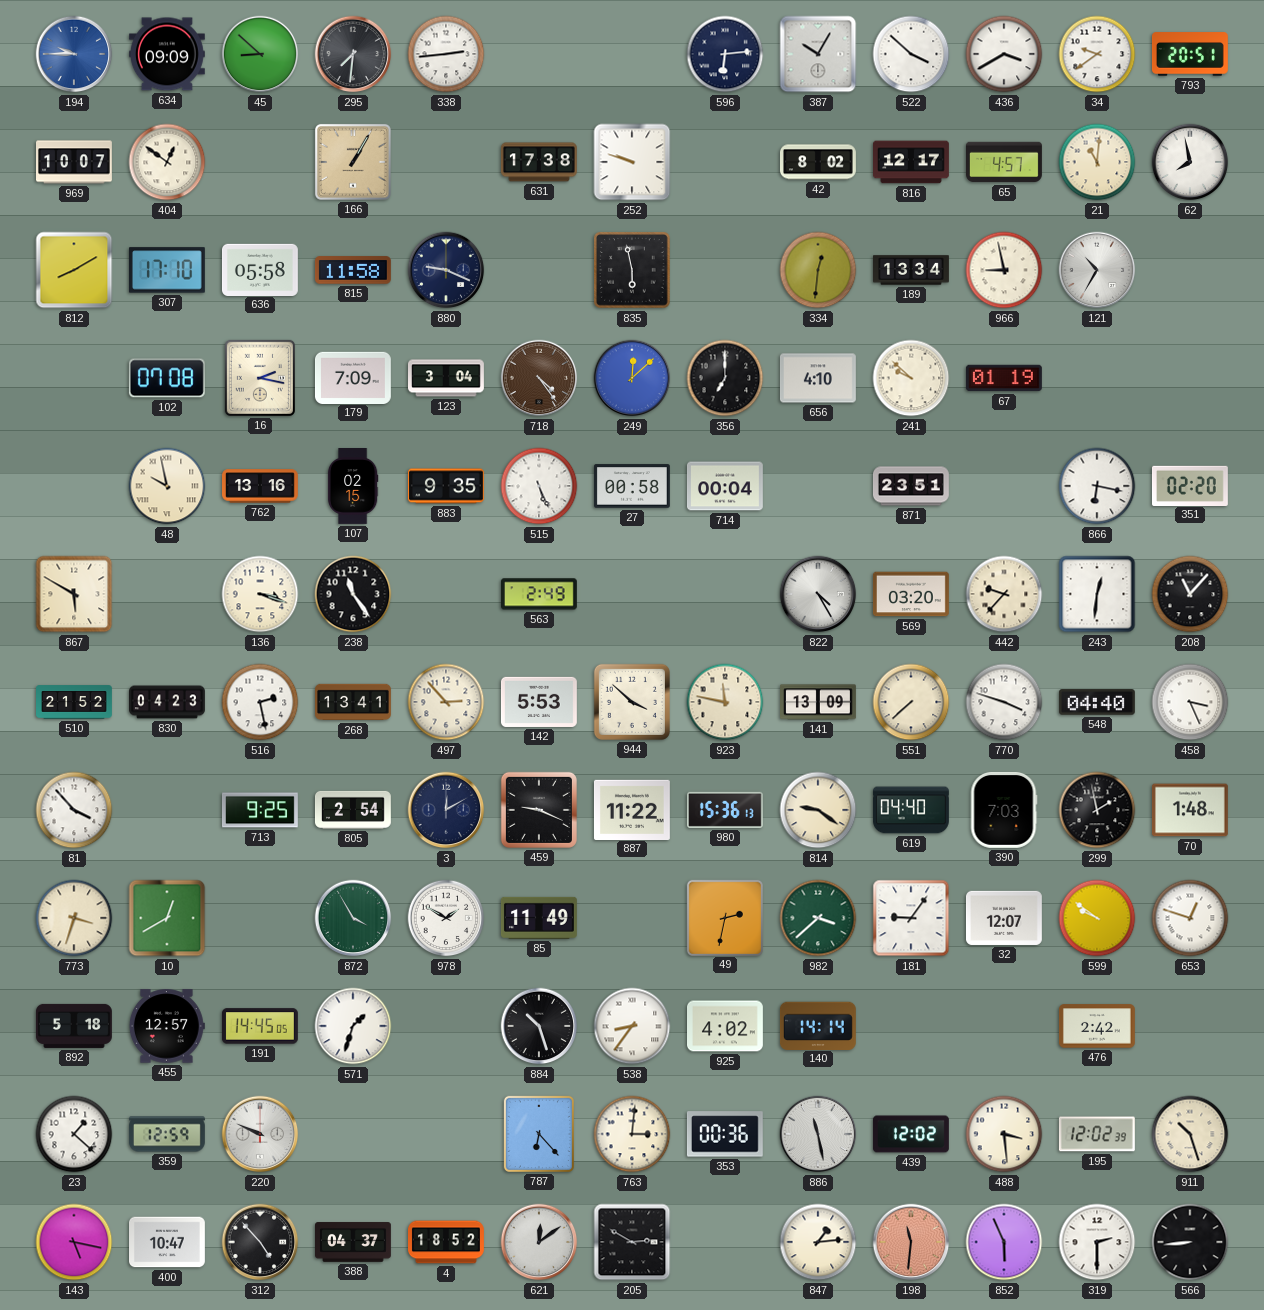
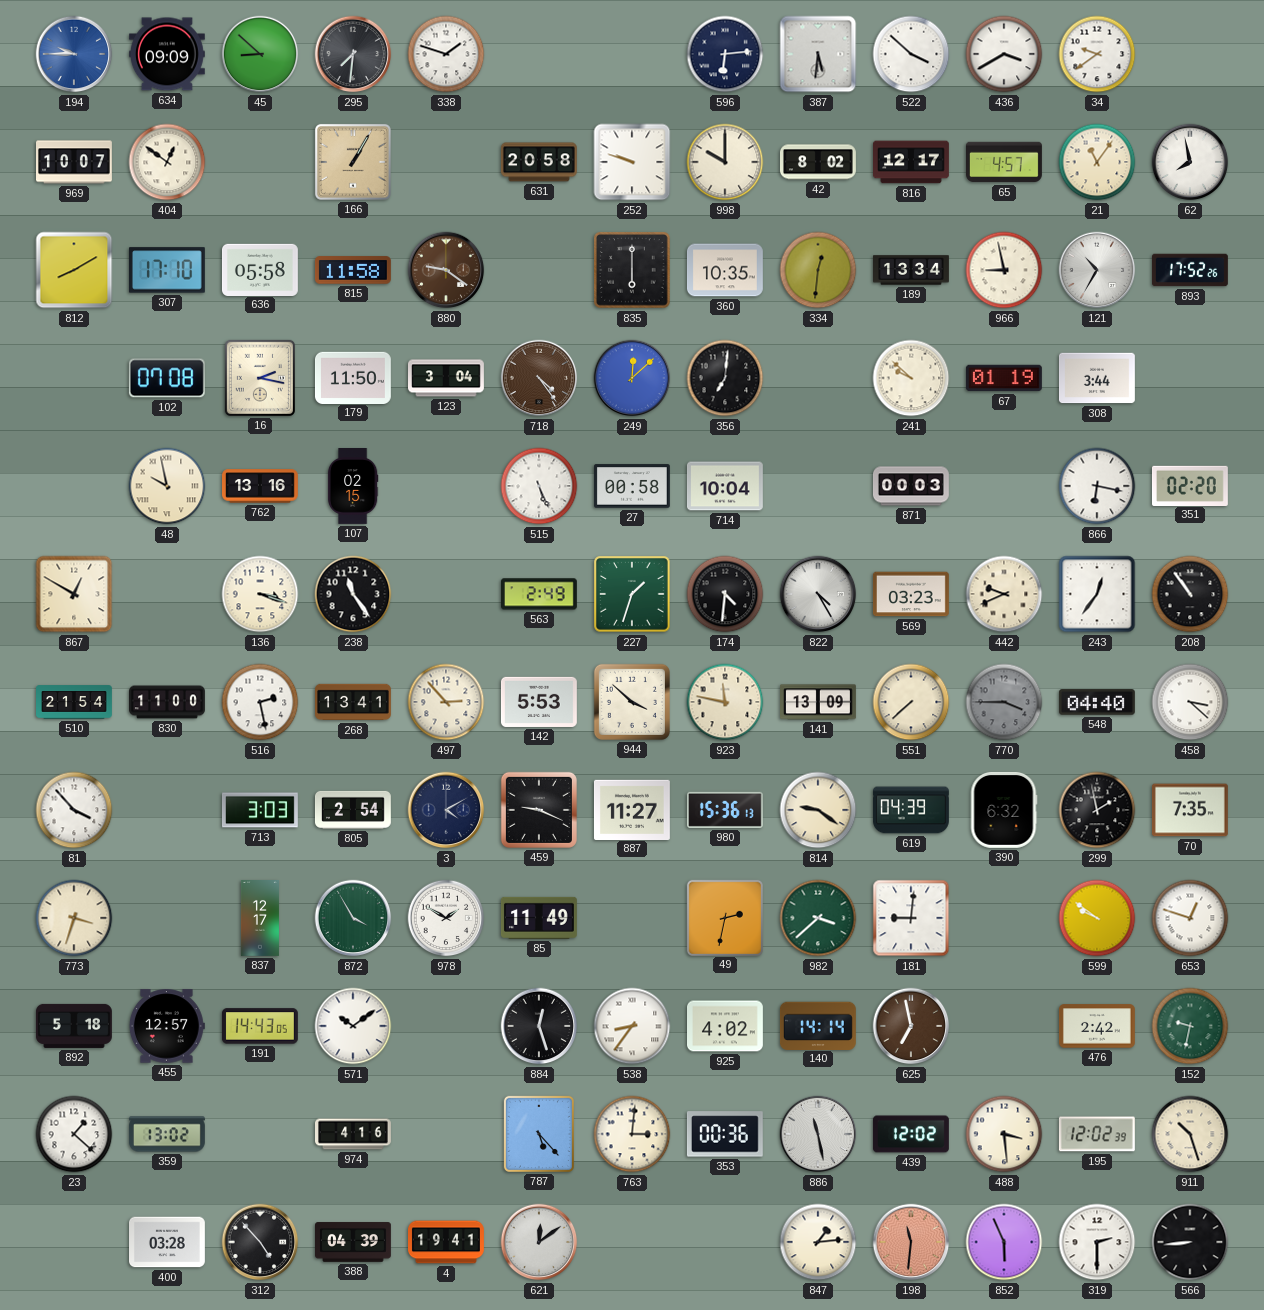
338: 2:44 -> 1:48
387: 10:05 -> 5:31
793: 20:51 -> none
631: 17:38 -> 20:58
998: none -> 10:00
21: 11:01 -> 11:06
880: 9:19 -> 9:21
880 dial: navy -> brown
835: 5:58 -> 6:00
360: none -> 10:35
893: none -> 17:52
179: 7:09 -> 11:50
356: 7:00 -> 7:01
656: 4:10 -> none
308: none -> 3:44
883: 9:35 -> none
714: 00:04 -> 10:04
871: 23:51 -> 00:03
867: 5:50 -> 12:50
227: none -> 1:33
174: none -> 4:31
569: 03:20 -> 03:23
442: 9:37 -> 9:41
243: 12:31 -> 12:36
208: 11:07 -> 10:54
510: 21:52 -> 21:54
830: 04:23 -> 11:00
770: 3:48 -> 3:45
770 dial: white -> grey
458: 3:26 -> 3:22
713: 9:25 -> 3:03
3: 12:10 -> 4:10
887: 11:22 -> 11:27
619: 04:40 -> 04:39
390: 7:03 -> 6:32
70: 1:48 -> 7:35
10: 12:40 -> none
837: none -> 12:17
181: 9:06 -> 9:01
32: 12:07 -> none
191: 14:45 -> 14:43
571: 1:33 -> 10:09
884: 10:27 -> 12:27
625: none -> 6:58
152: none -> 9:32
359: 12:59 -> 13:02
220: 9:49 -> none
974: none -> 4:16
787: 6:23 -> 5:23
143: 5:17 -> none
400: 10:47 -> 03:28
388: 04:37 -> 04:39
4: 18:52 -> 19:41
205: 2:50 -> none
